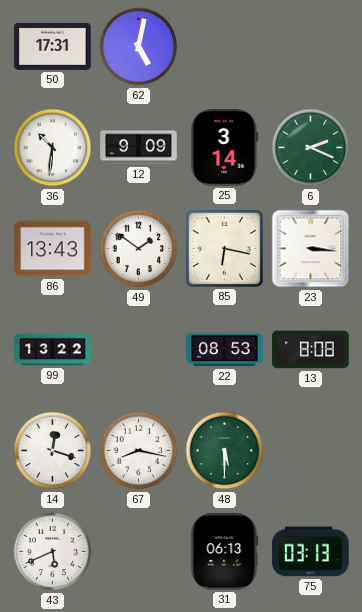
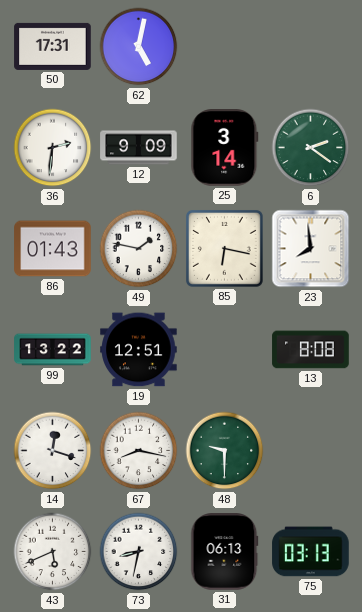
36: 10:31 -> 2:31
6: 2:19 -> 2:21
86: 13:43 -> 01:43
49: 1:51 -> 1:47
23: 3:16 -> 7:59
19: none -> 12:51
22: 08:53 -> none
48: 5:30 -> 9:30
73: none -> 8:32
